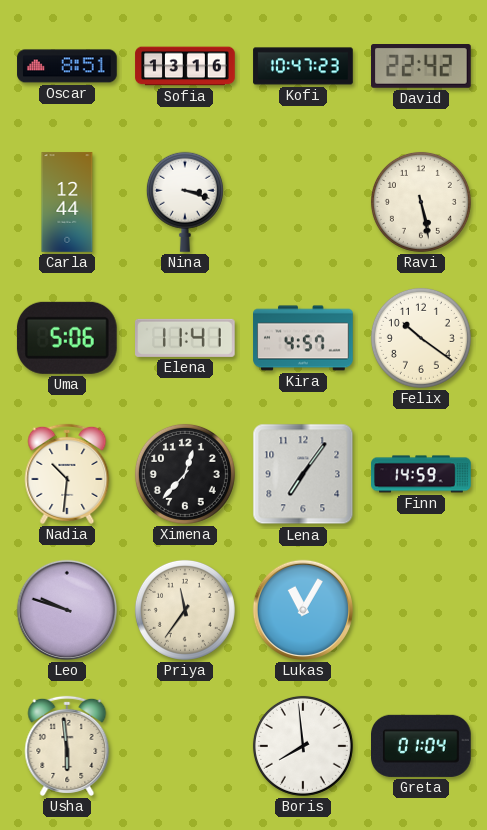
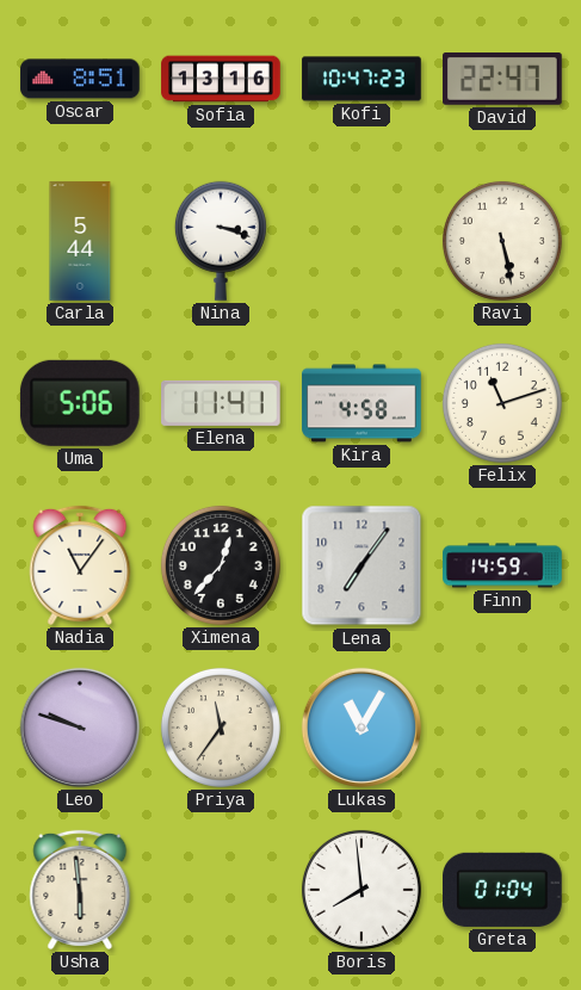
David: 22:42 -> 22:47
Carla: 12:44 -> 5:44
Kira: 4:57 -> 4:58
Felix: 10:21 -> 11:12
Nadia: 10:31 -> 11:06
